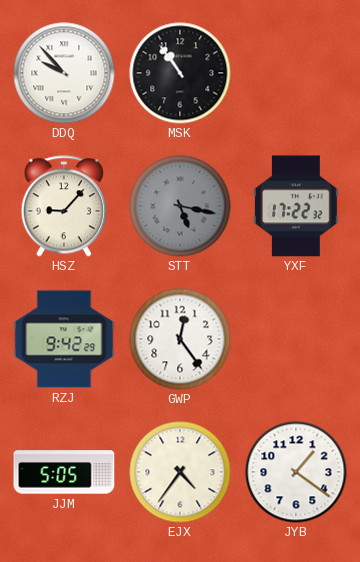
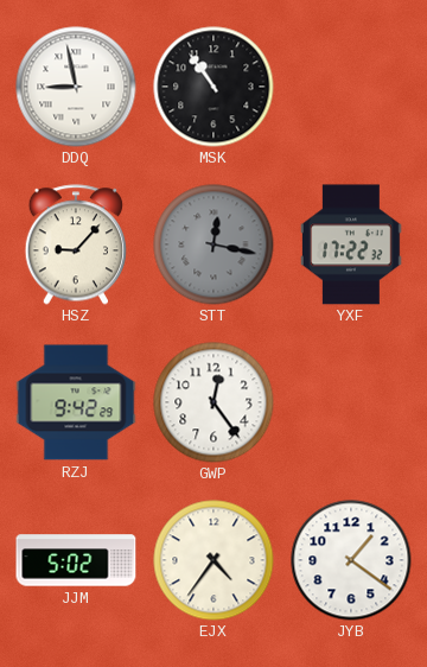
DDQ: 9:53 -> 8:58
STT: 5:17 -> 12:17
JJM: 5:05 -> 5:02
